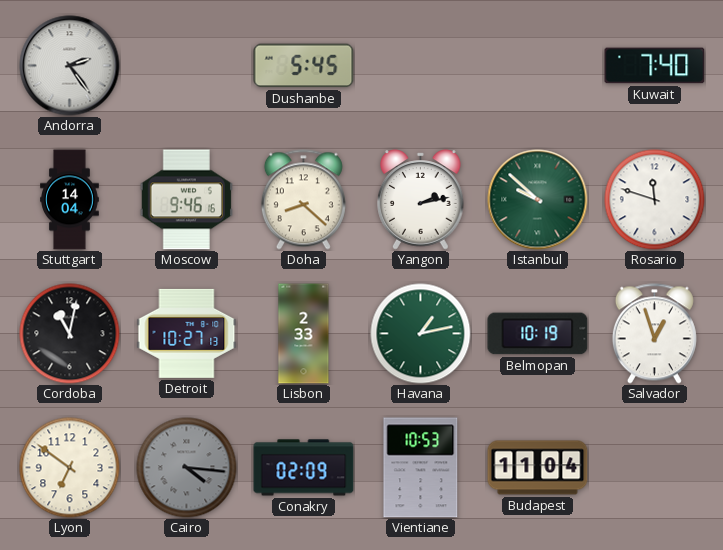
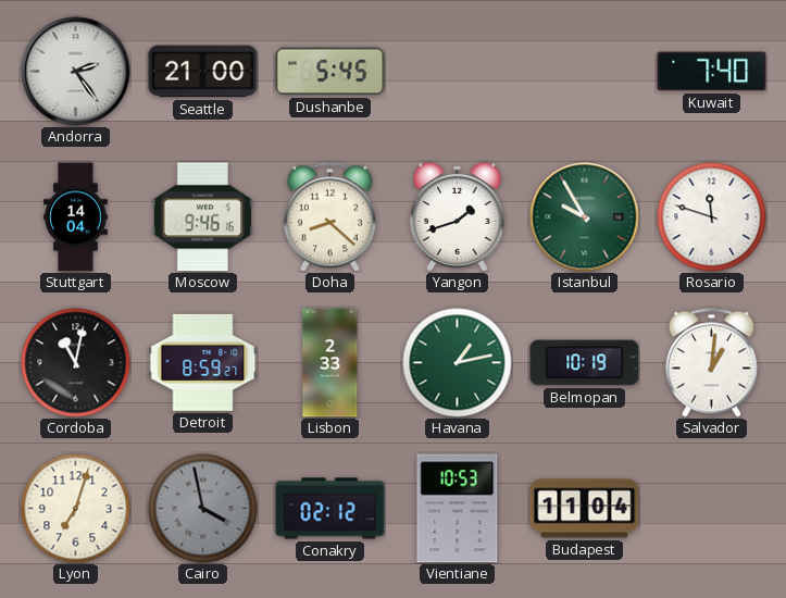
Seattle: none -> 21:00
Yangon: 2:13 -> 1:42
Istanbul: 9:52 -> 9:55
Detroit: 10:27 -> 8:59
Salvador: 12:57 -> 1:01
Lyon: 6:51 -> 7:03
Cairo: 4:16 -> 3:58
Conakry: 02:09 -> 02:12
